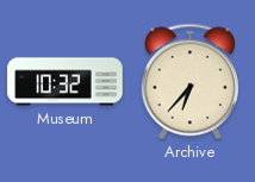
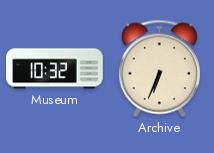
Archive: 6:37 -> 6:34
